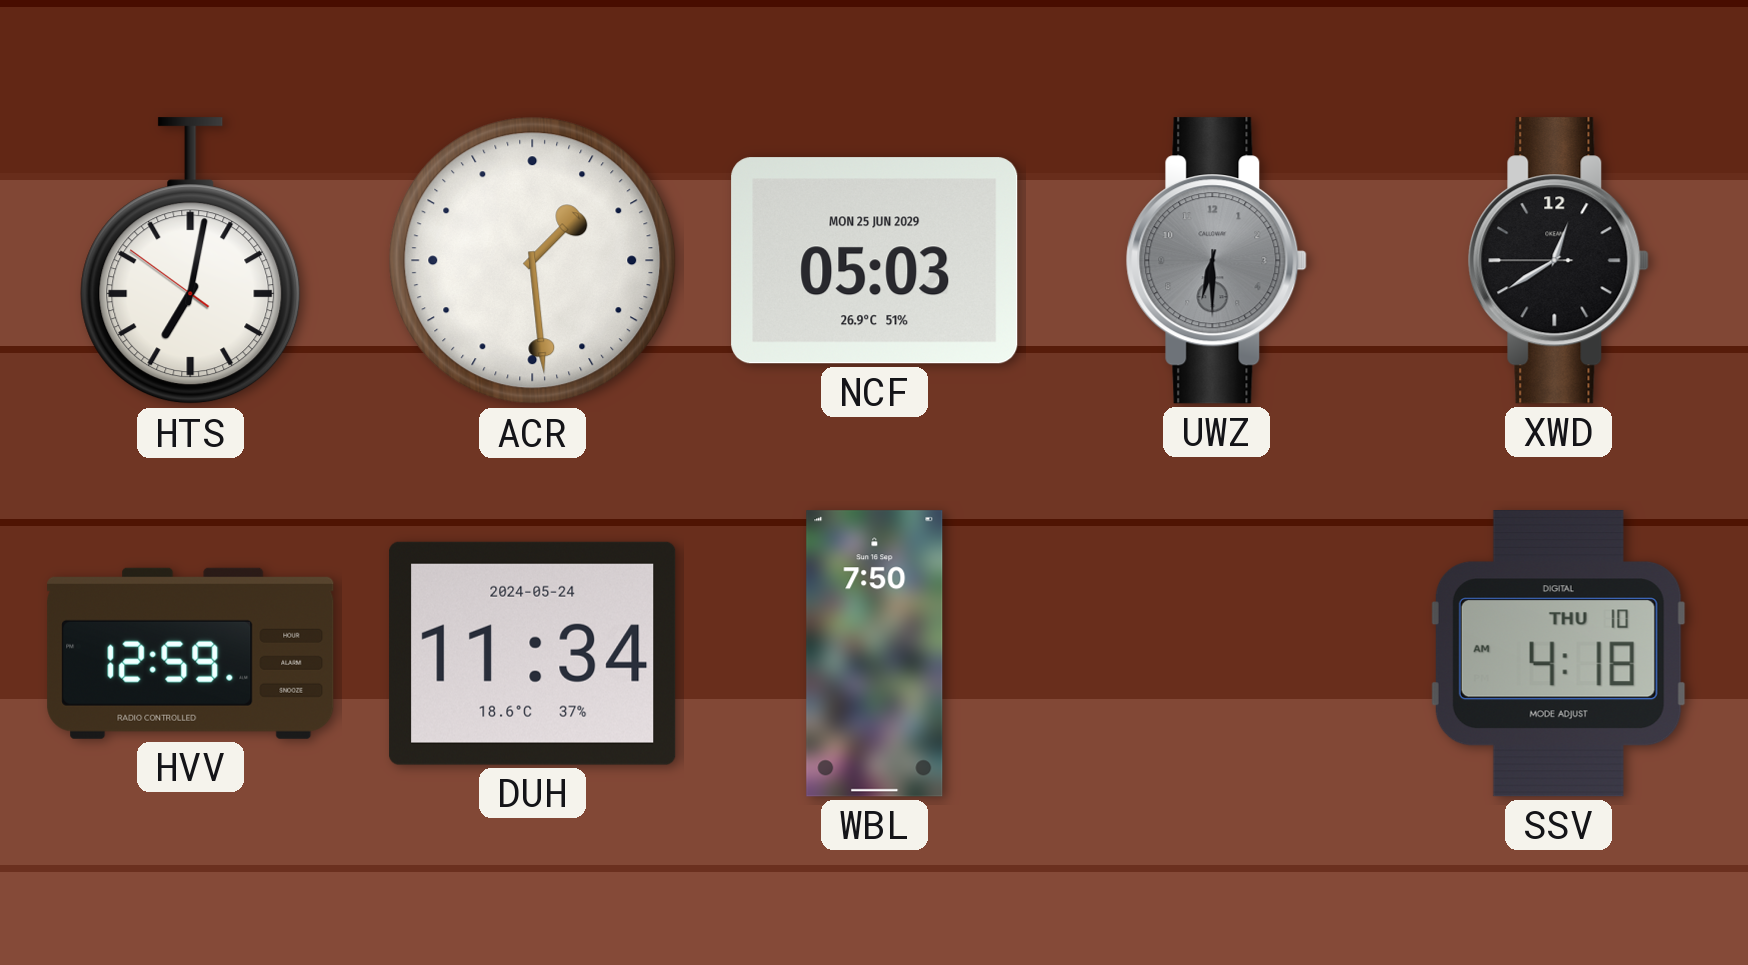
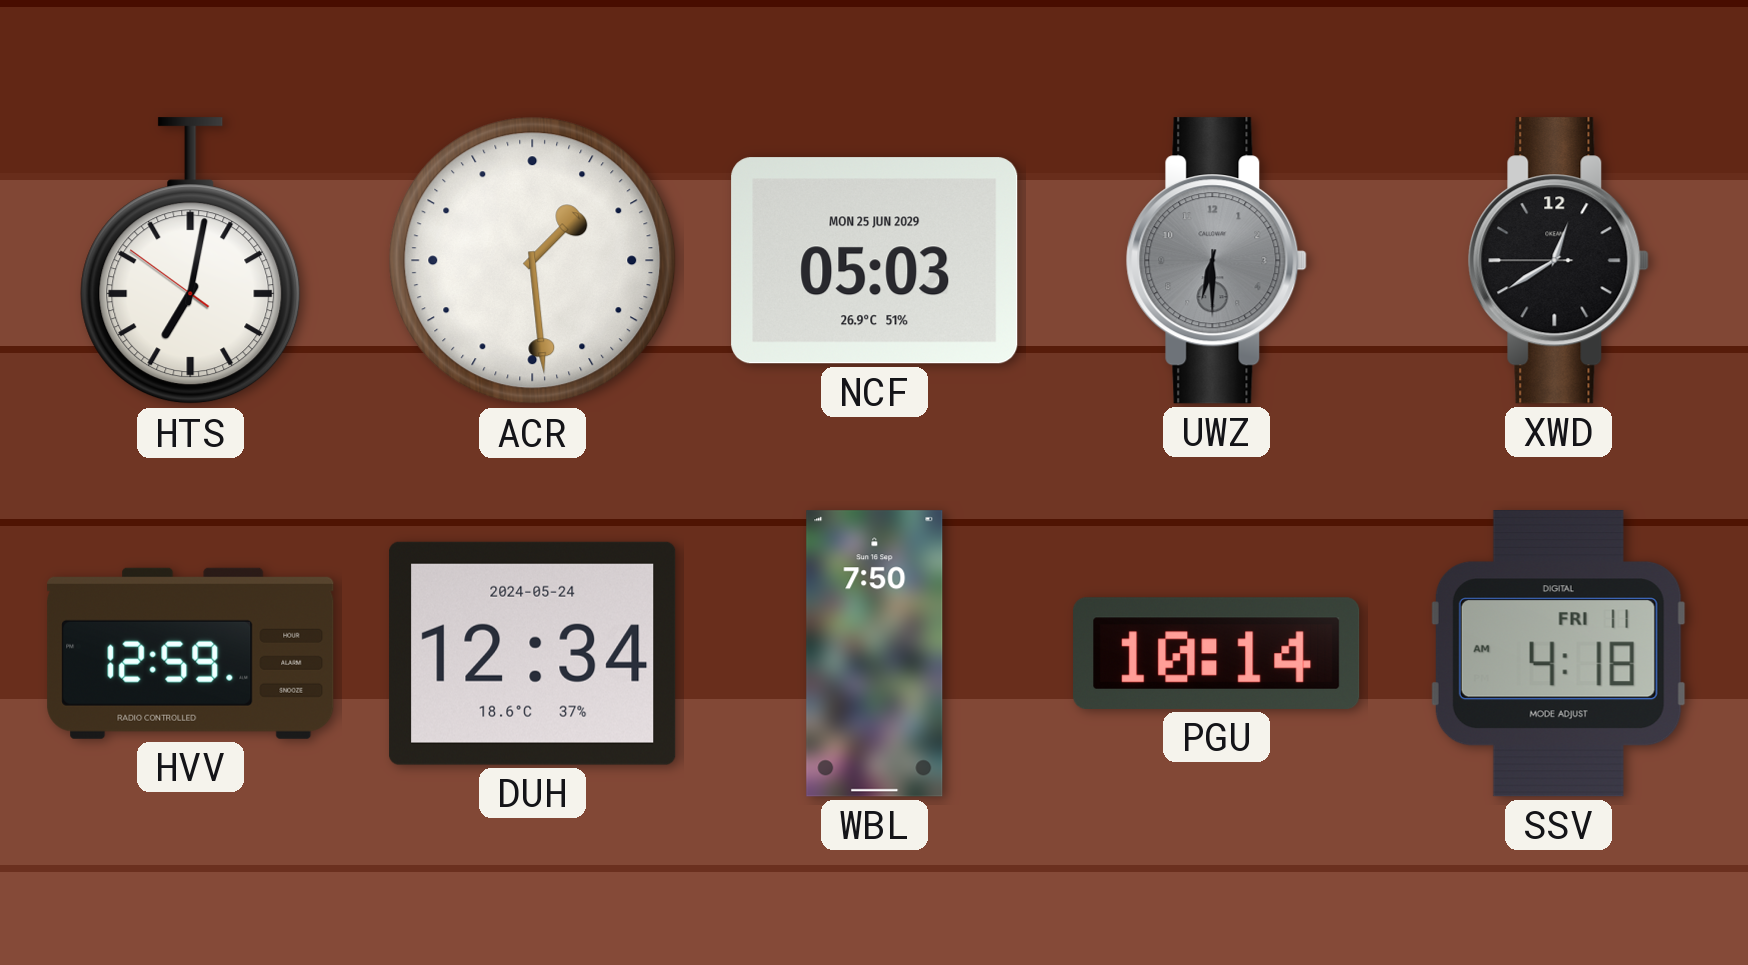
DUH: 11:34 -> 12:34
PGU: none -> 10:14
SSV date: THU 10 -> FRI 11
